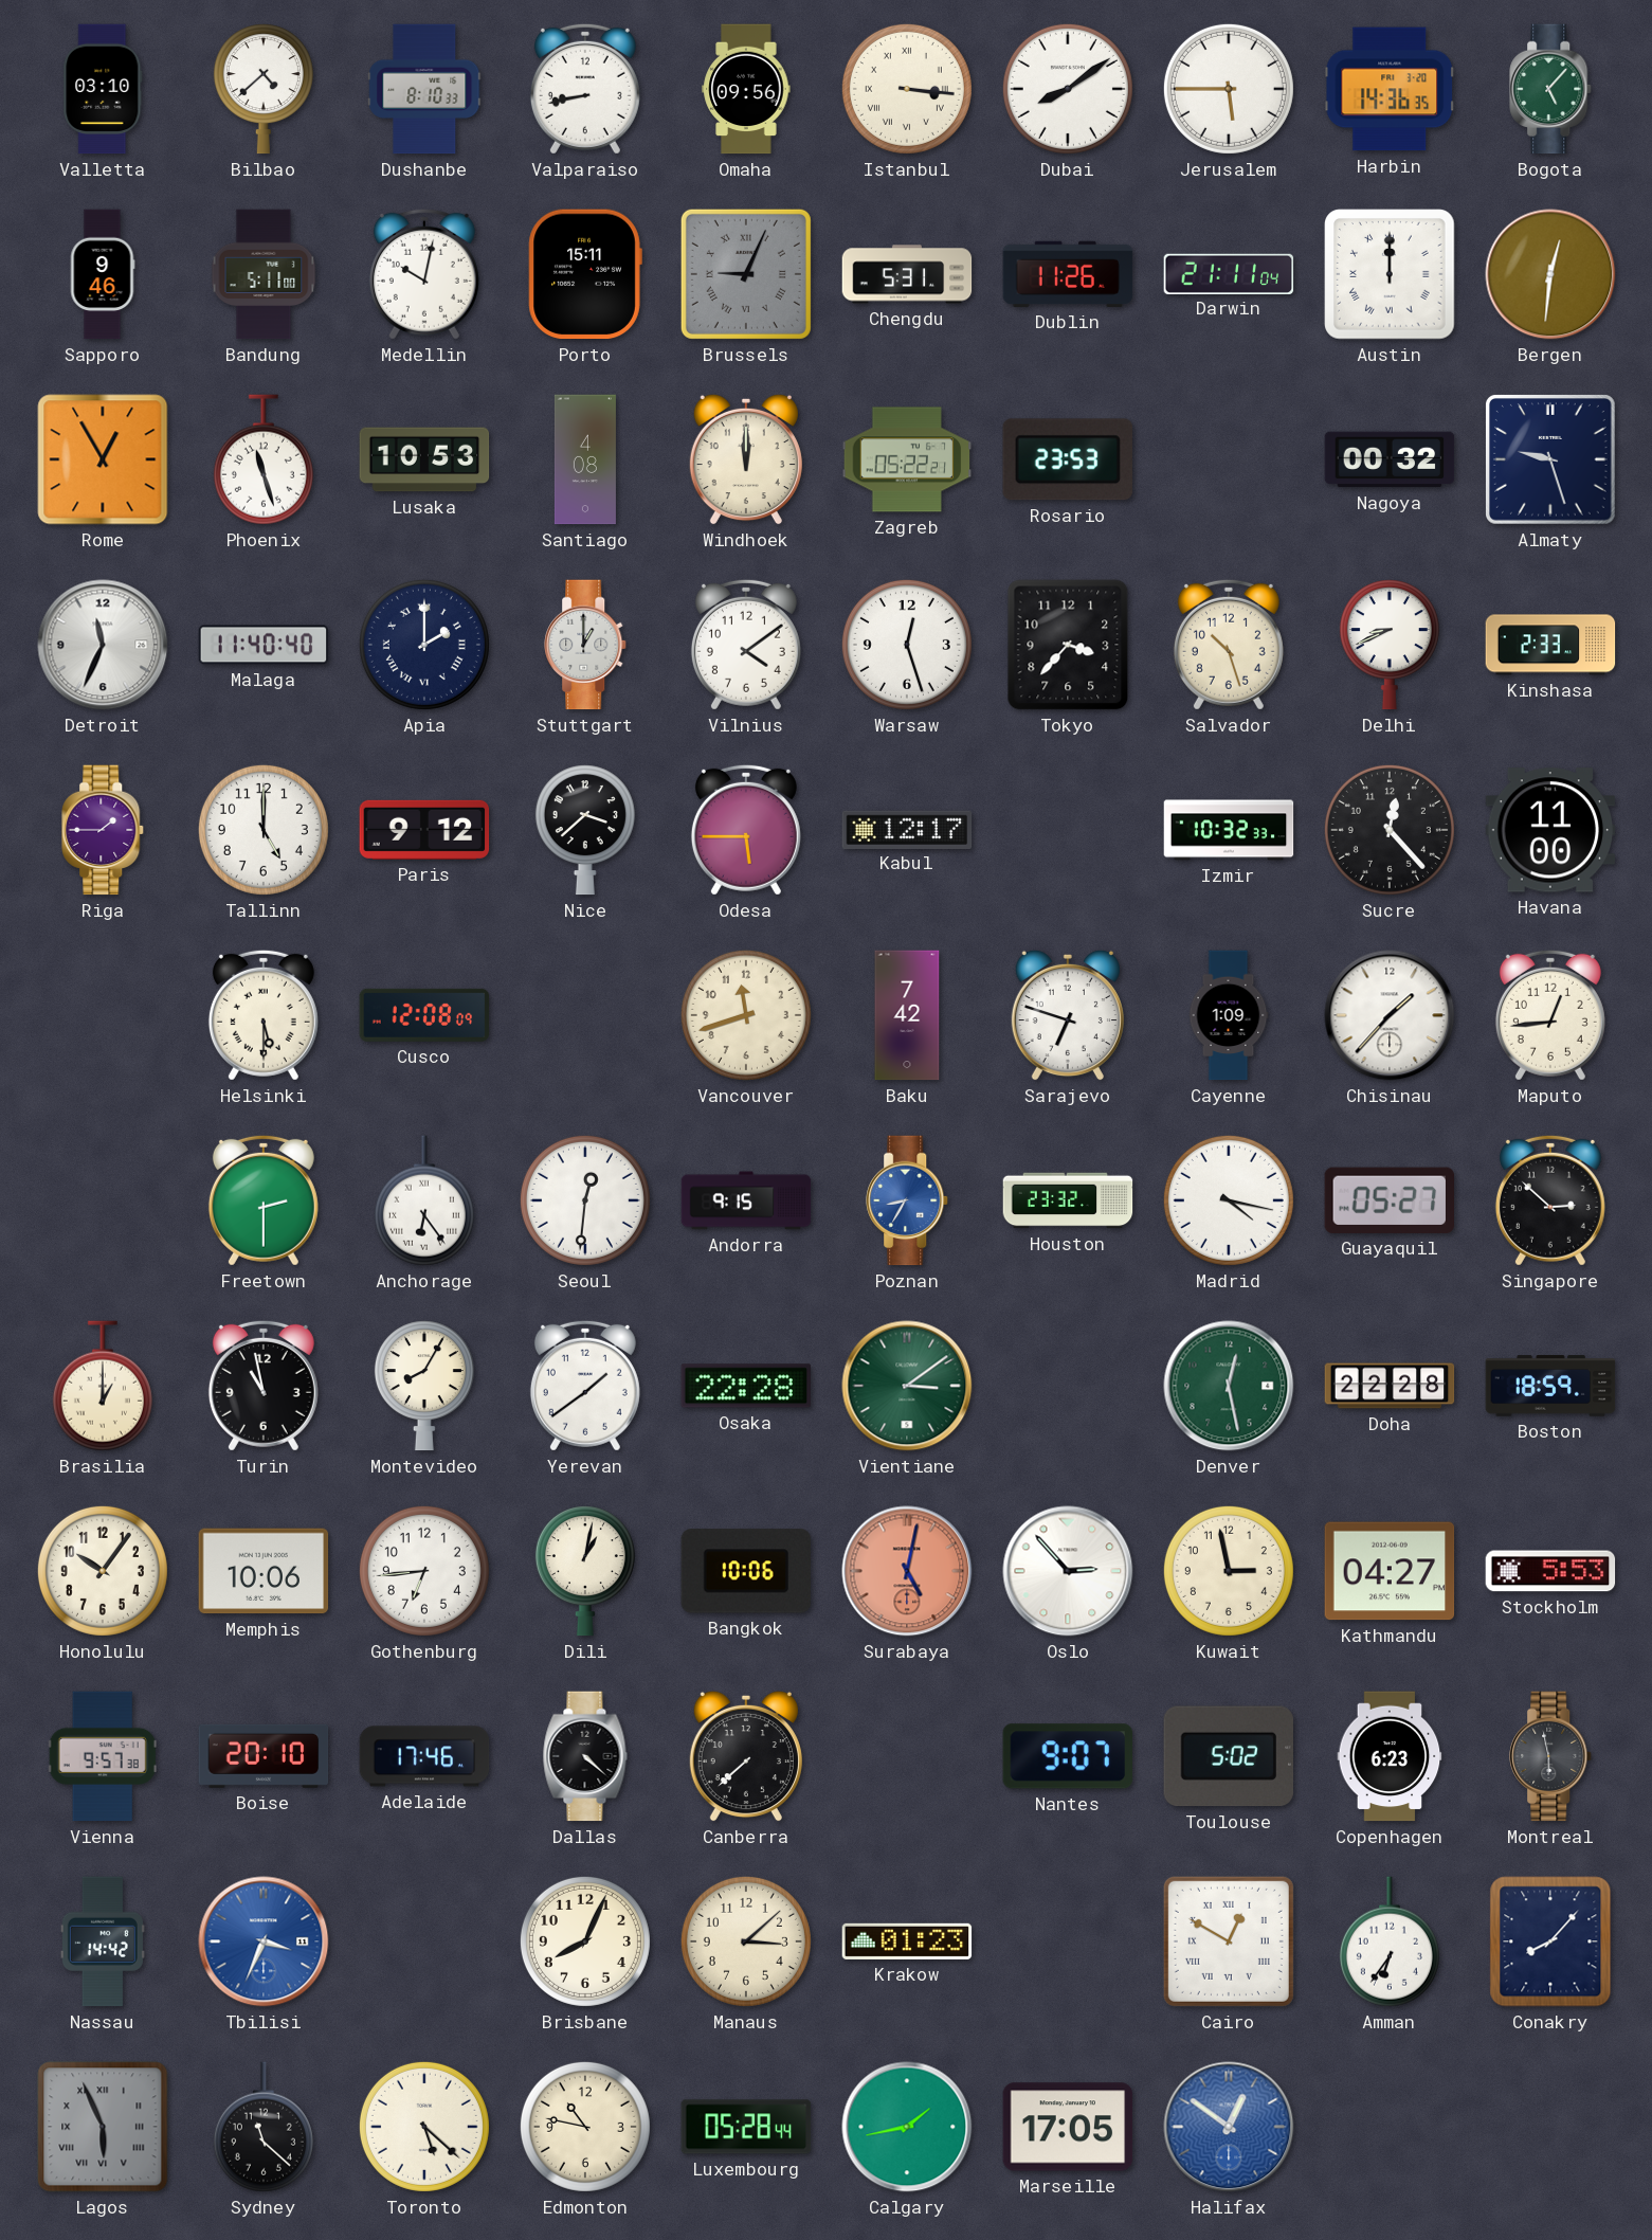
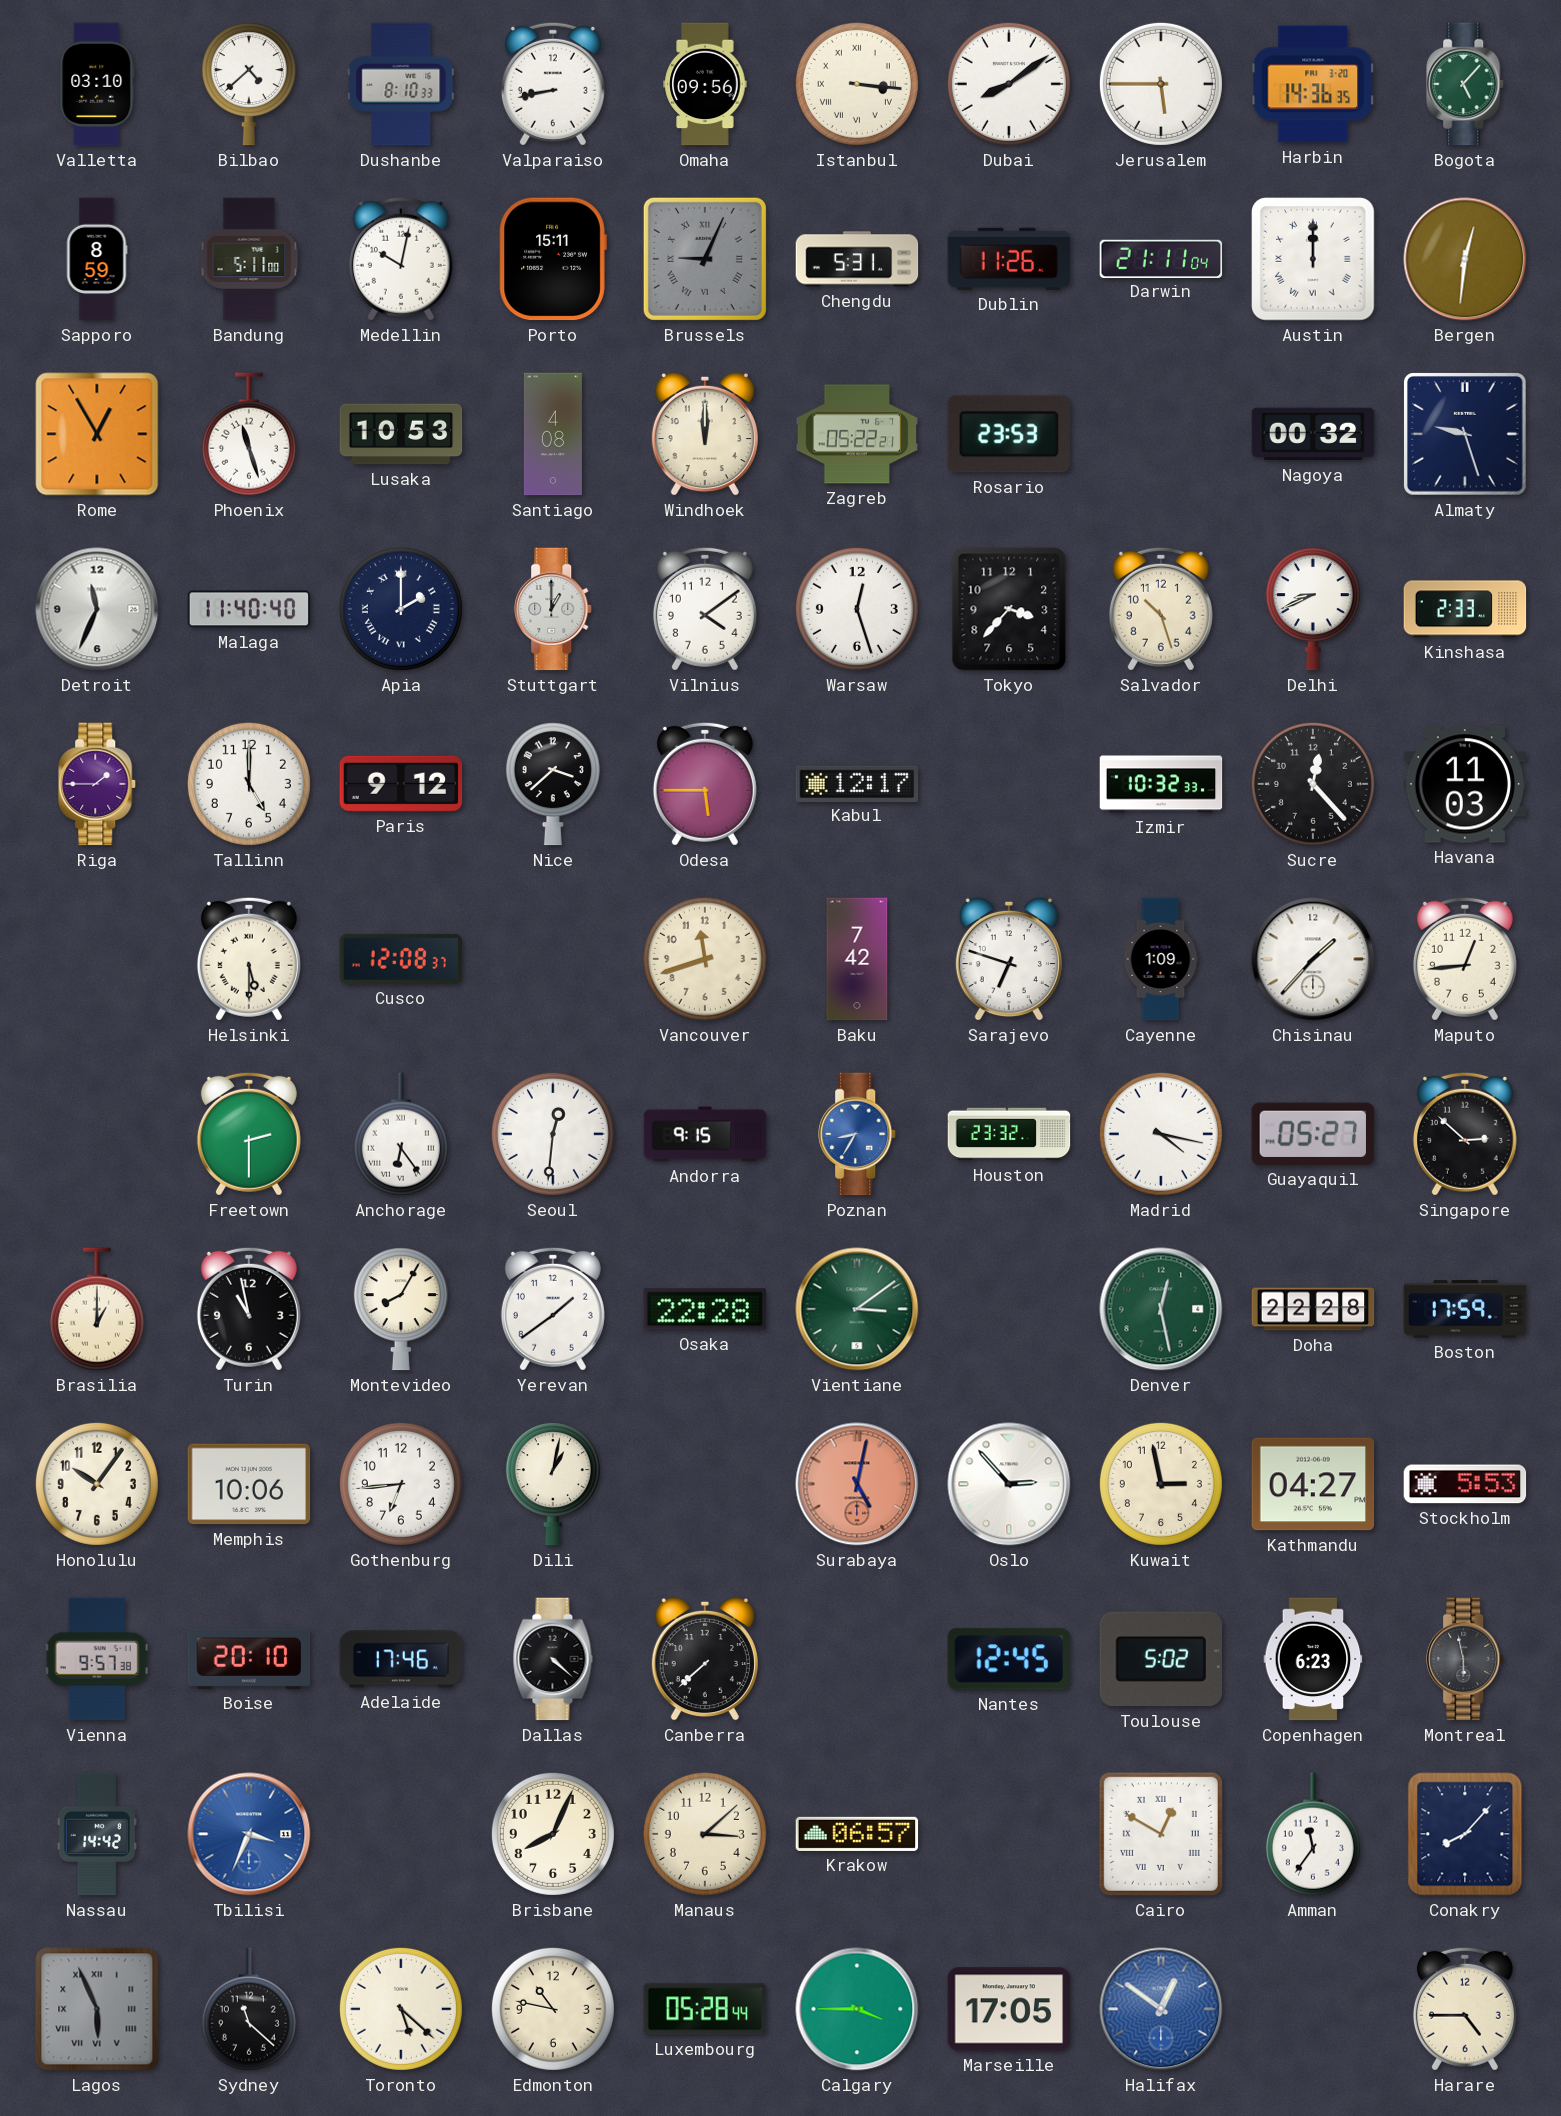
Sapporo: 9:46 -> 8:59
Havana: 11:00 -> 11:03
Cusco: 12:08:09 -> 12:08:37
Boston: 18:59 -> 17:59
Bangkok: 10:06 -> none
Nantes: 9:07 -> 12:45
Krakow: 01:23 -> 06:57
Amman: 6:36 -> 11:36
Calgary: 1:43 -> 3:45
Harare: none -> 4:45
